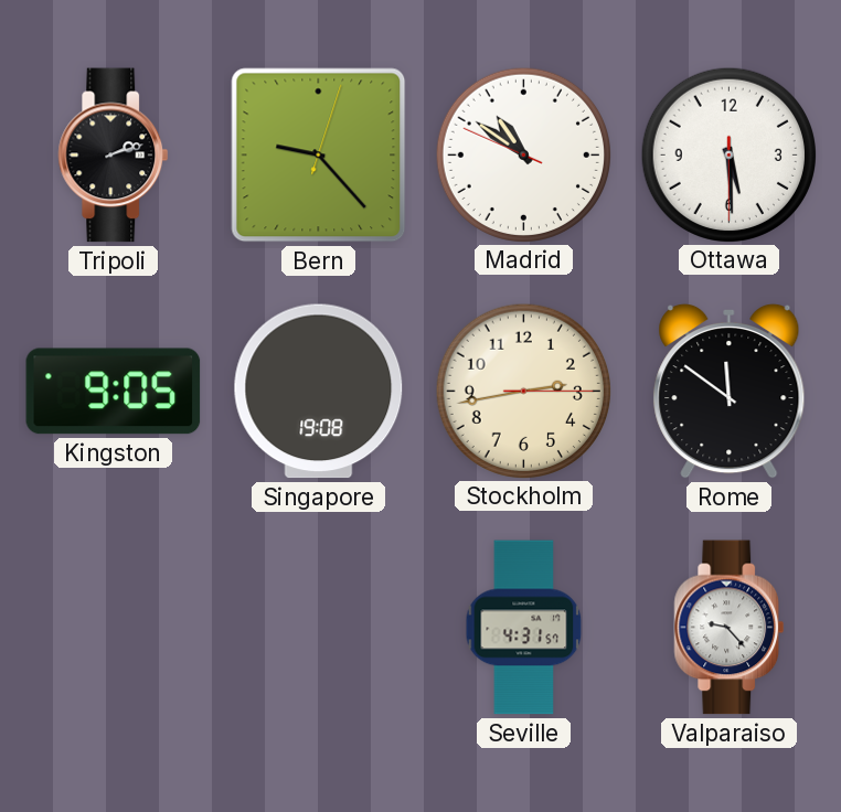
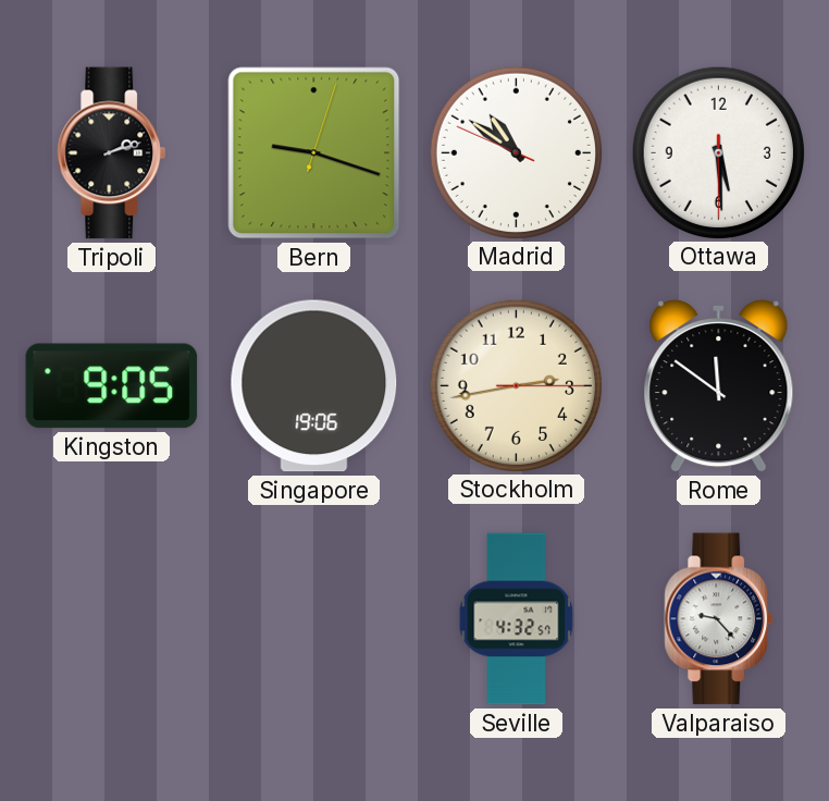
Bern: 9:23 -> 9:18
Singapore: 19:08 -> 19:06
Seville: 4:31 -> 4:32
